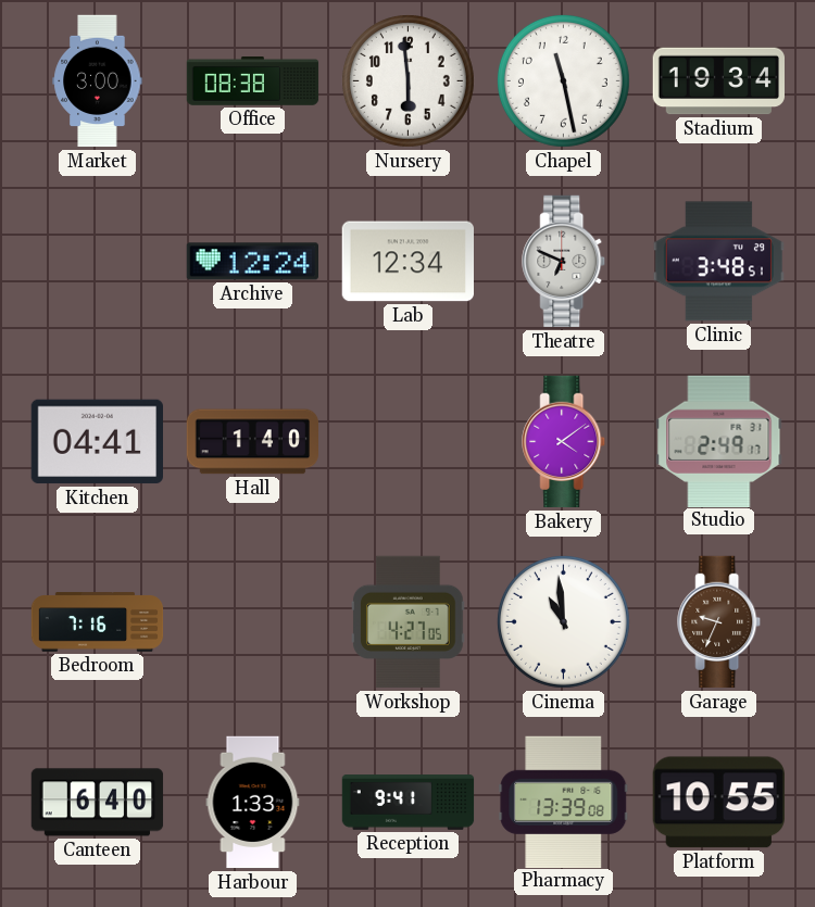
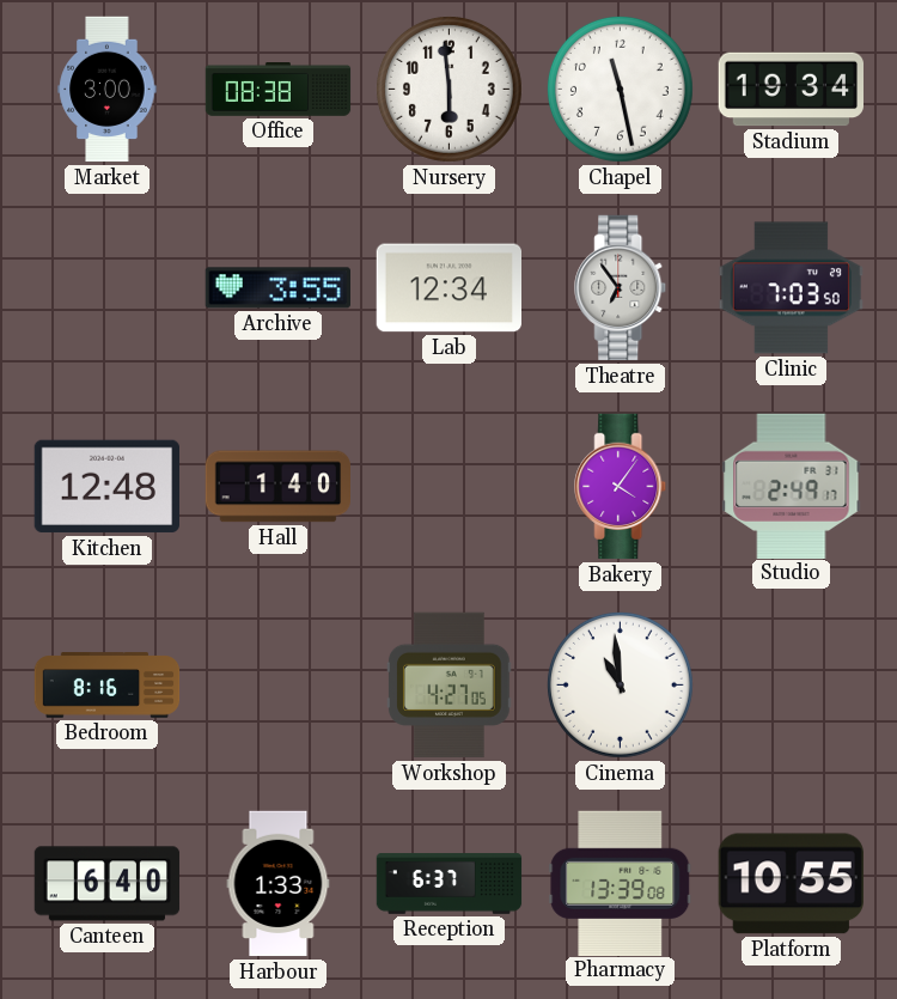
Archive: 12:24 -> 3:55
Theatre: 6:49 -> 6:54
Clinic: 3:48 -> 7:03
Kitchen: 04:41 -> 12:48
Bakery: 4:09 -> 4:06
Bedroom: 7:16 -> 8:16
Garage: 9:34 -> none
Reception: 9:41 -> 6:37
